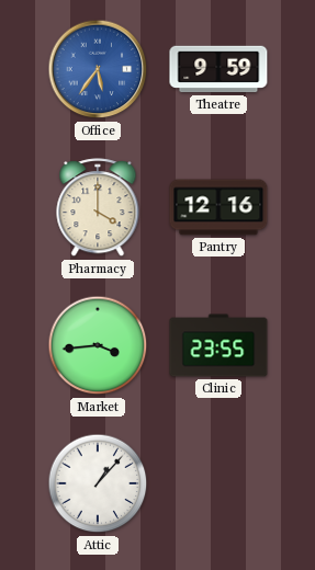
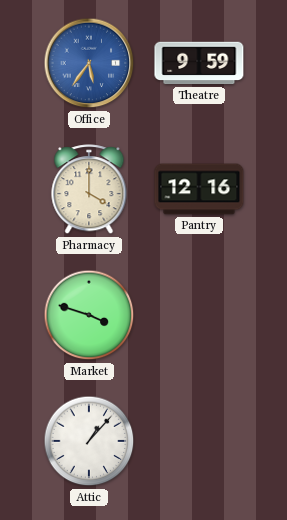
Market: 3:44 -> 3:48
Clinic: 23:55 -> none
